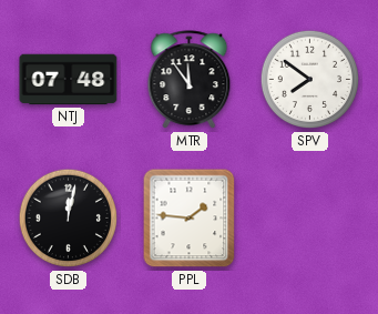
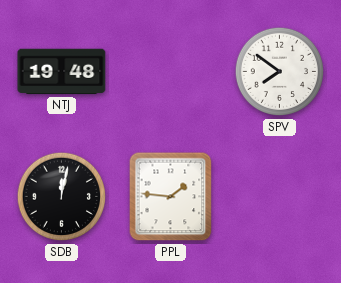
NTJ: 07:48 -> 19:48
MTR: 11:54 -> none
